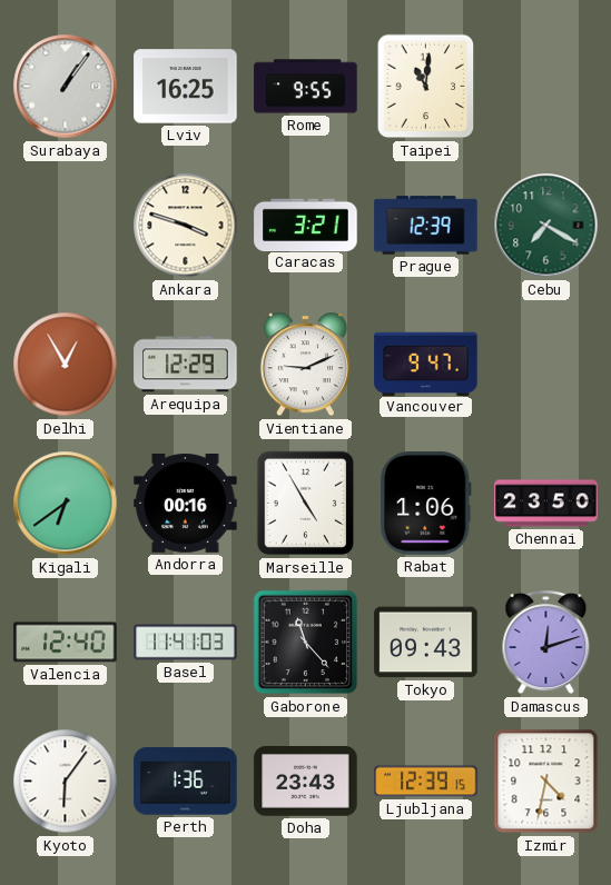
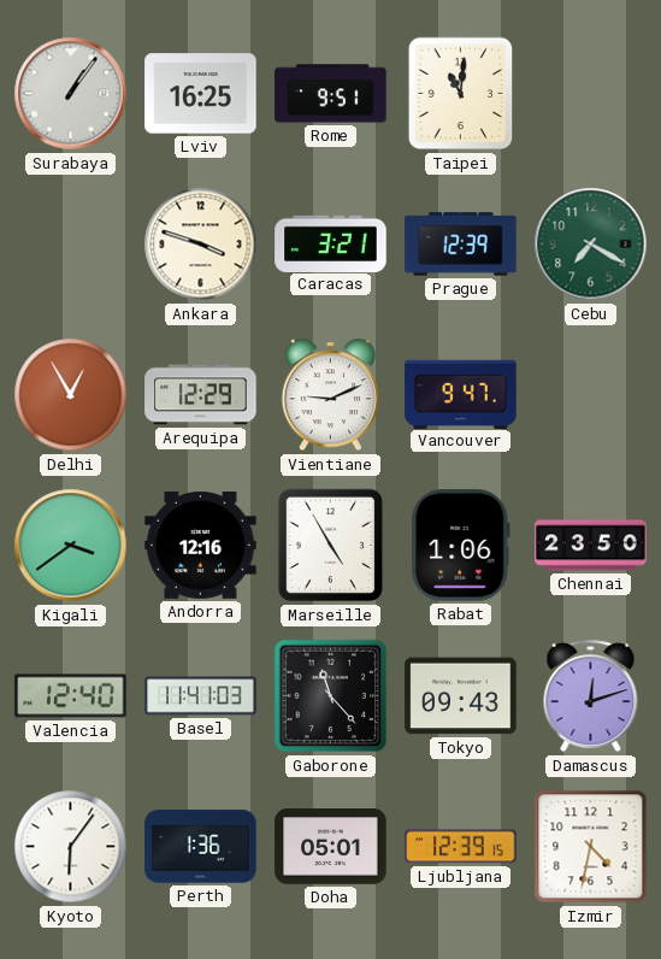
Rome: 9:55 -> 9:51
Kigali: 6:39 -> 3:39
Andorra: 00:16 -> 12:16
Doha: 23:43 -> 05:01
